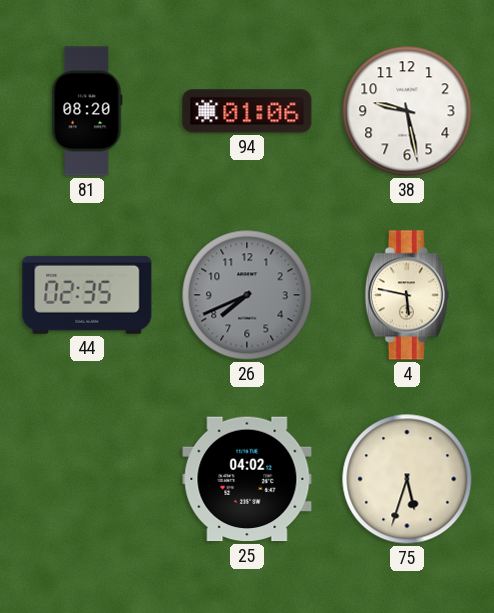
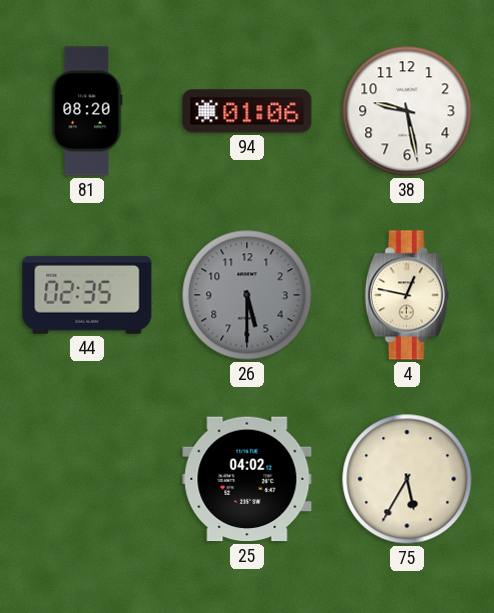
26: 7:41 -> 5:30
4: 5:47 -> 12:47
75: 5:33 -> 5:35
